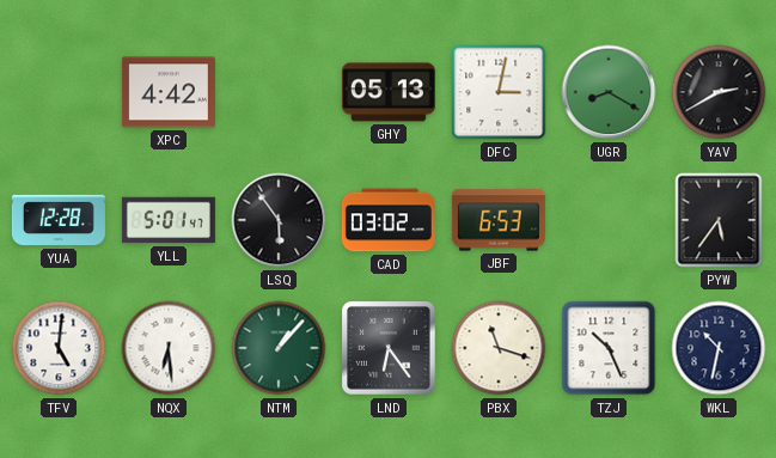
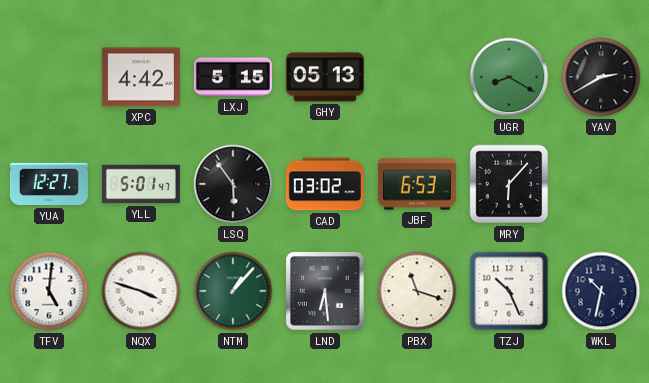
LXJ: none -> 5:15
DFC: 3:02 -> none
YUA: 12:28 -> 12:27
MRY: none -> 6:07
PYW: 5:36 -> none
NQX: 6:29 -> 3:48
LND: 6:24 -> 6:29
